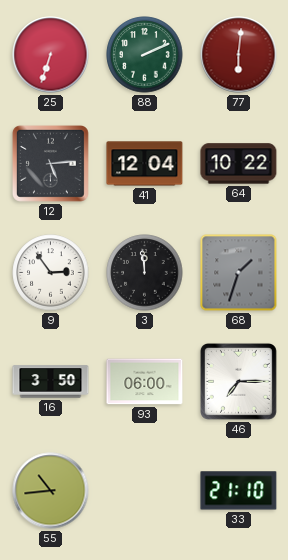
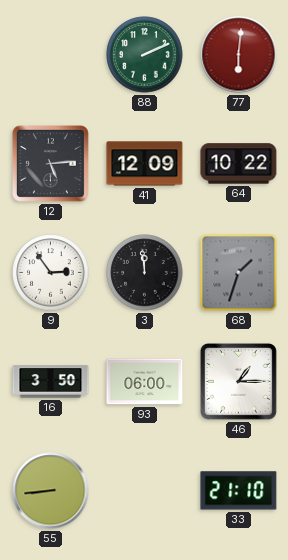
25: 6:33 -> none
41: 12:04 -> 12:09
46: 7:15 -> 1:15
55: 10:44 -> 8:44
